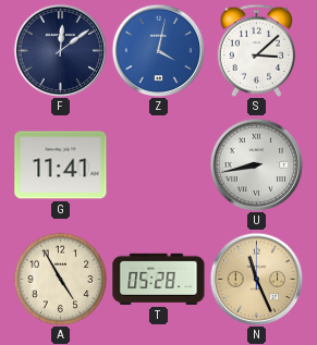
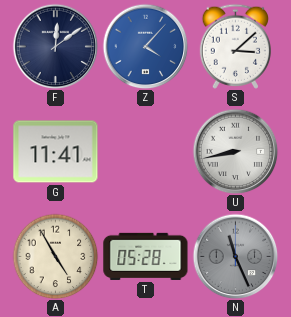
Z: 4:02 -> 4:07
N dial: champagne -> grey
